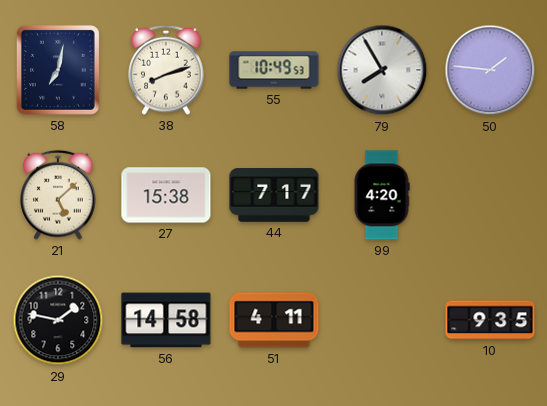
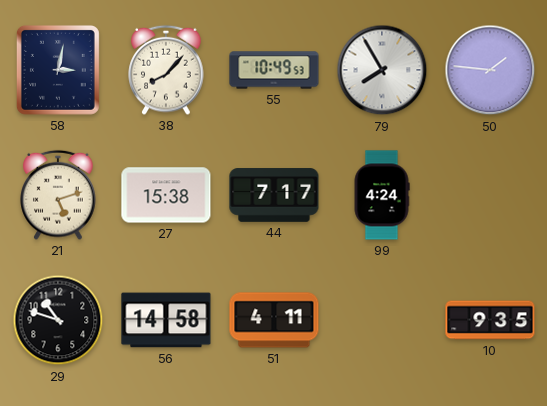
58: 7:02 -> 3:02
38: 8:12 -> 8:07
21: 5:08 -> 5:12
99: 4:20 -> 4:24
29: 1:47 -> 10:48
